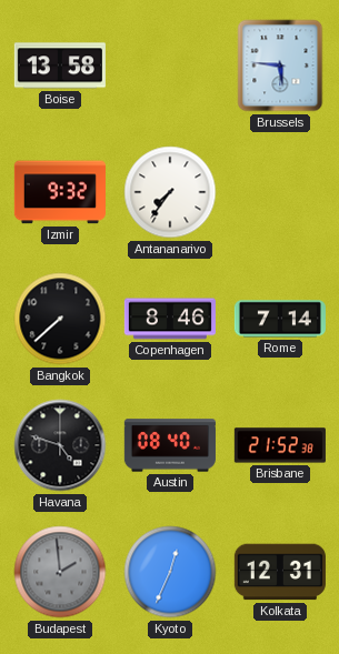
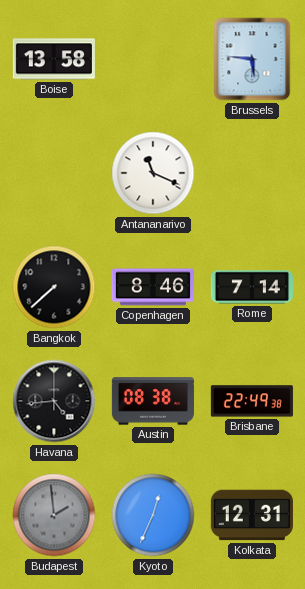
Izmir: 9:32 -> none
Antananarivo: 7:36 -> 11:19
Havana: 4:48 -> 4:44
Austin: 08:40 -> 08:38
Brisbane: 21:52 -> 22:49
